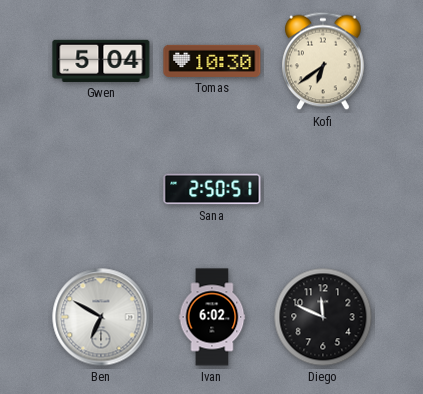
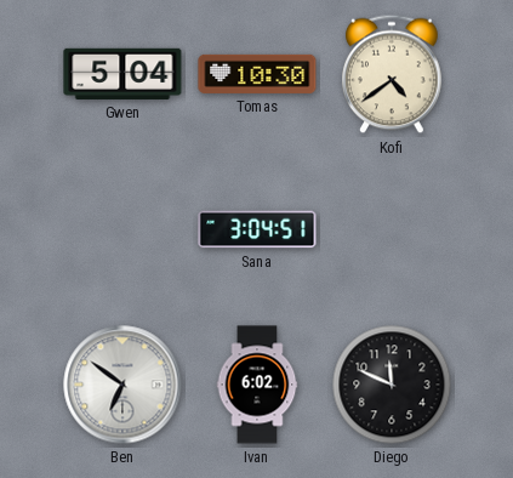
Kofi: 6:39 -> 4:39
Sana: 2:50 -> 3:04
Ben: 6:50 -> 6:51
